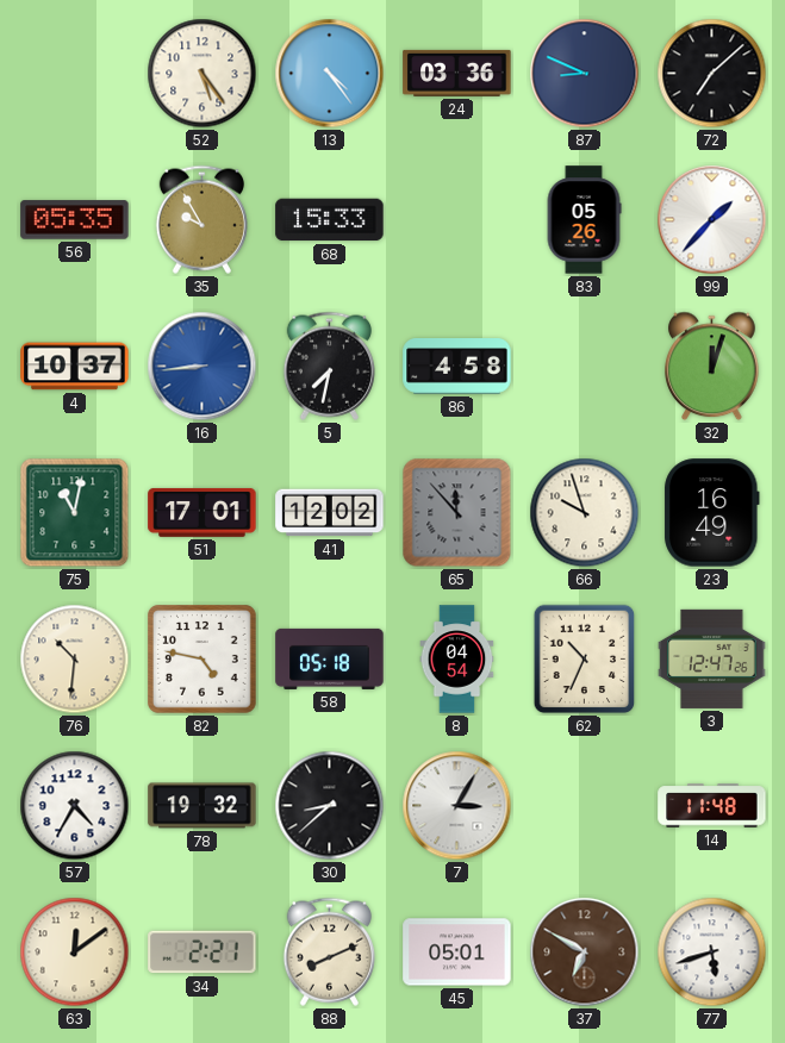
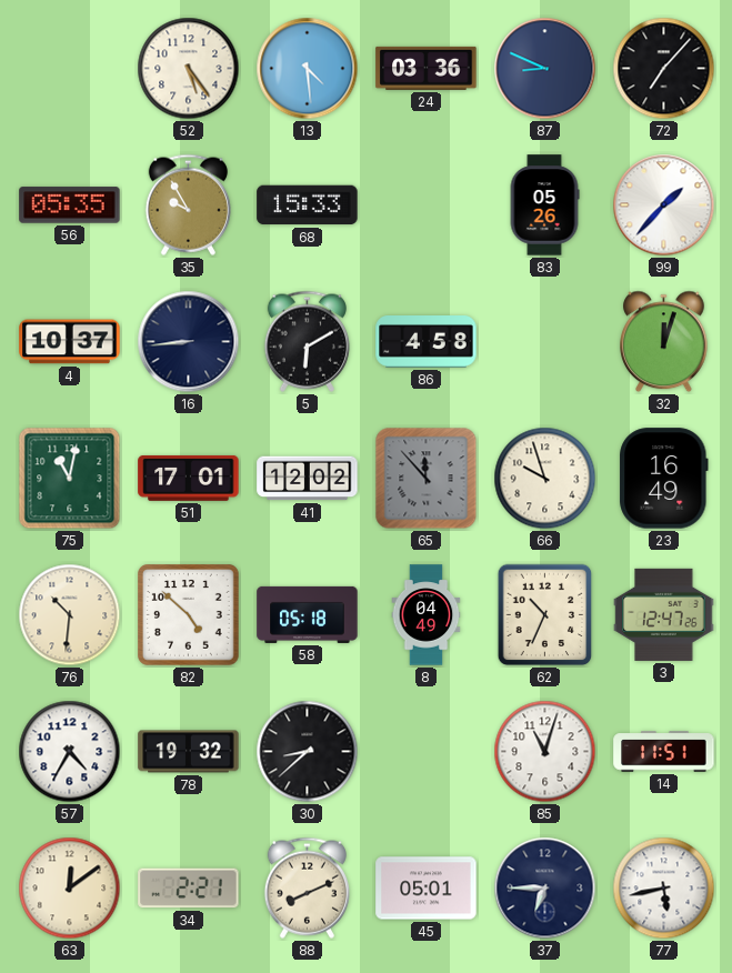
13: 4:24 -> 4:29
72: 7:08 -> 7:07
16 dial: blue -> navy
5: 7:32 -> 6:10
82: 4:47 -> 4:52
8: 04:54 -> 04:49
7: 3:05 -> none
85: none -> 11:03
14: 11:48 -> 11:51
37: 6:50 -> 6:45
37 dial: brown -> navy
77: 5:42 -> 5:43
